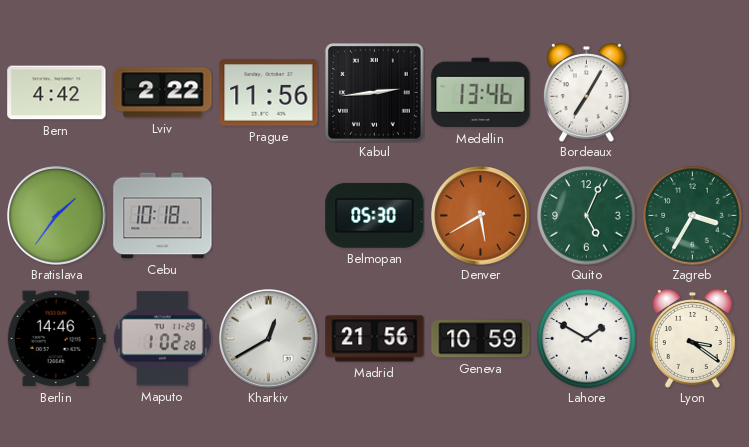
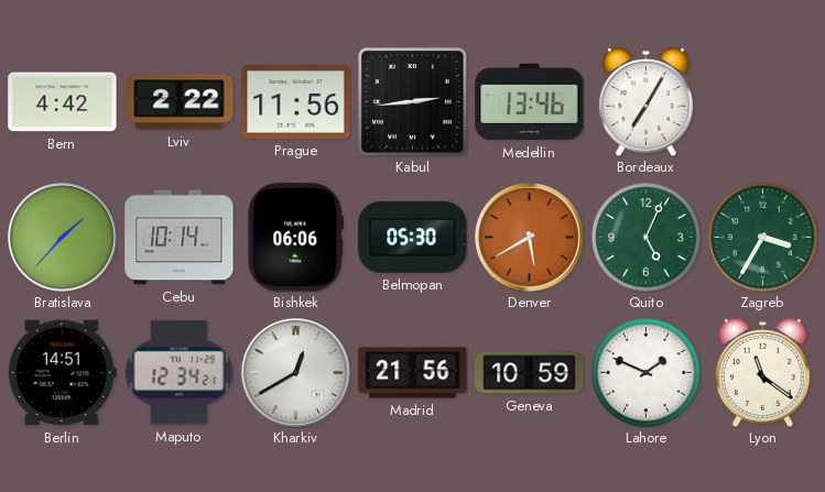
Bratislava: 1:36 -> 1:37
Cebu: 10:18 -> 10:14
Bishkek: none -> 06:06
Berlin: 14:46 -> 14:51
Maputo: 1:02 -> 12:34
Lahore: 1:50 -> 1:49
Lyon: 3:21 -> 11:21
